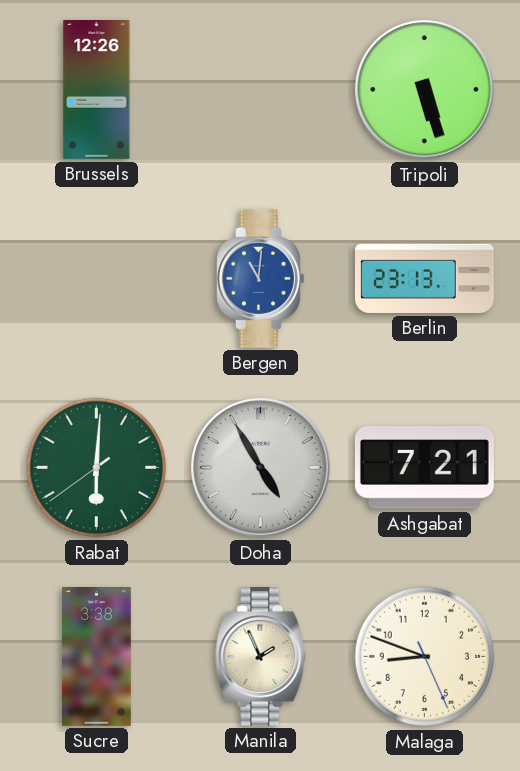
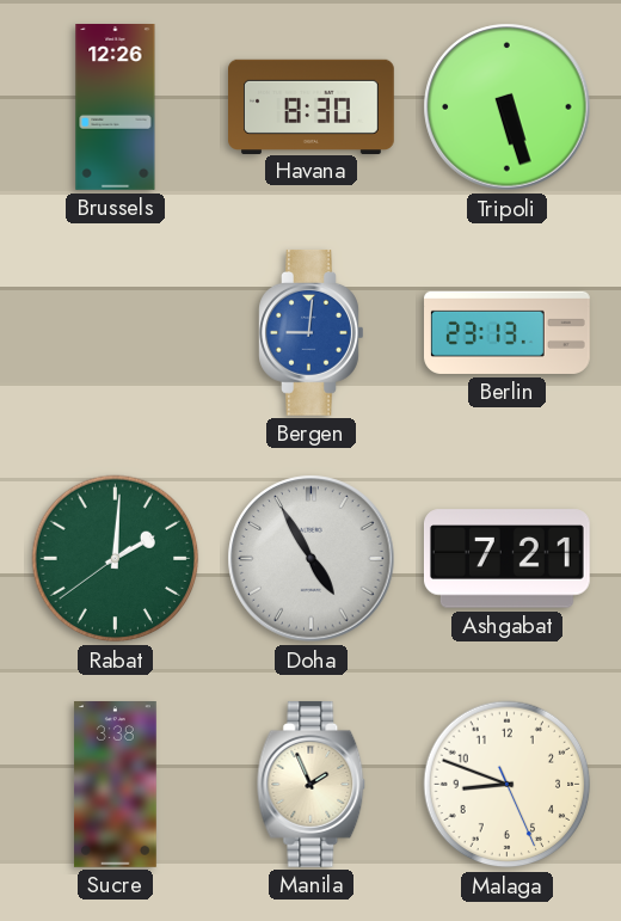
Havana: none -> 8:30
Bergen: 11:01 -> 9:01
Rabat: 6:00 -> 2:00
